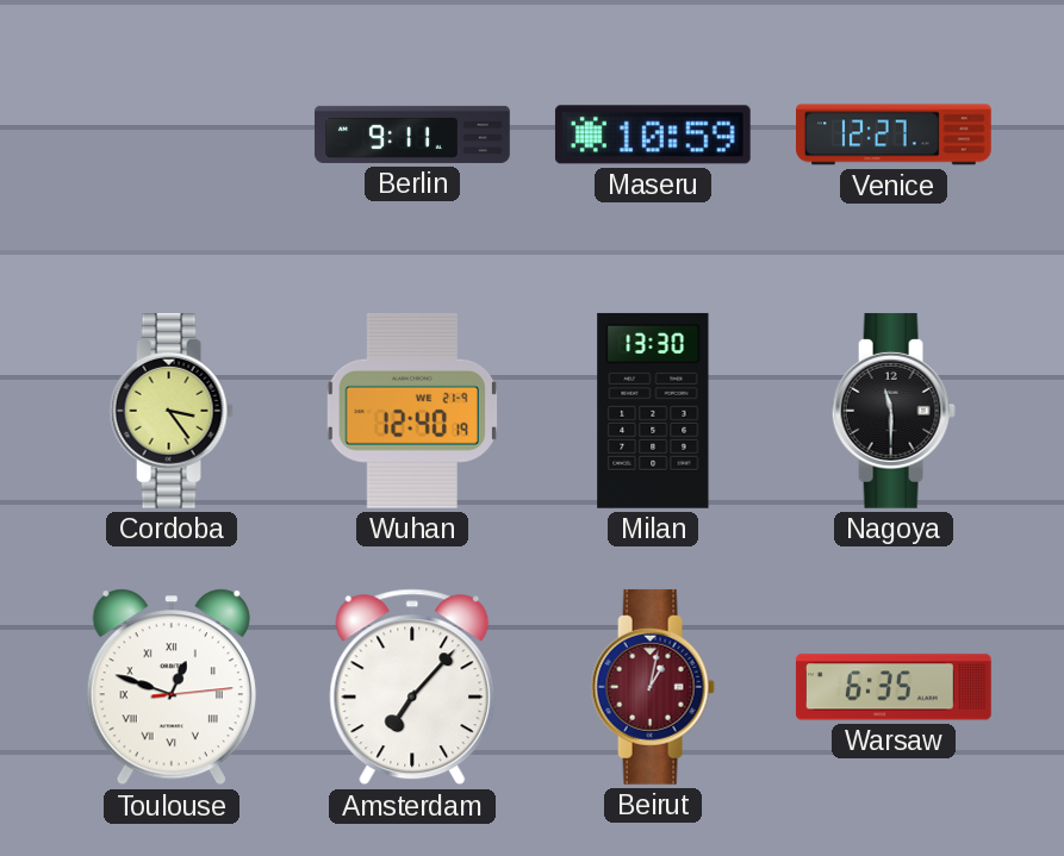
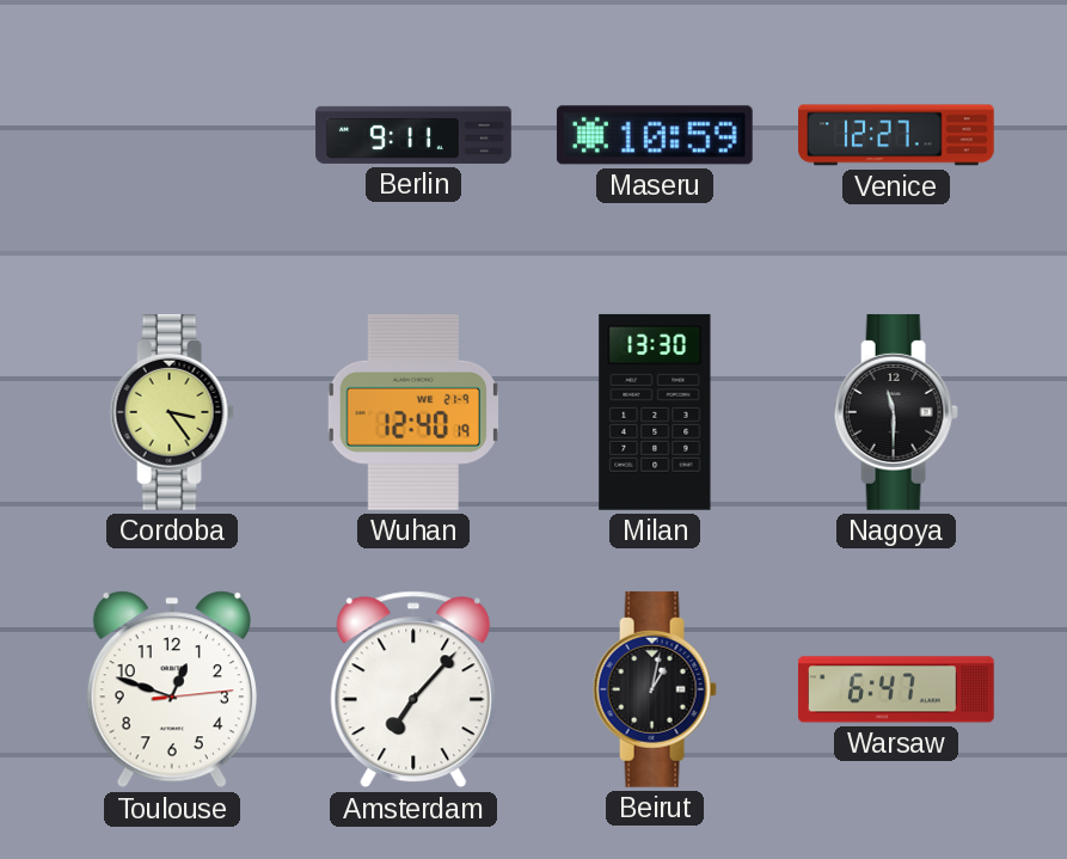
Toulouse numerals: Roman -> Arabic
Beirut dial: burgundy -> black
Warsaw: 6:35 -> 6:47
